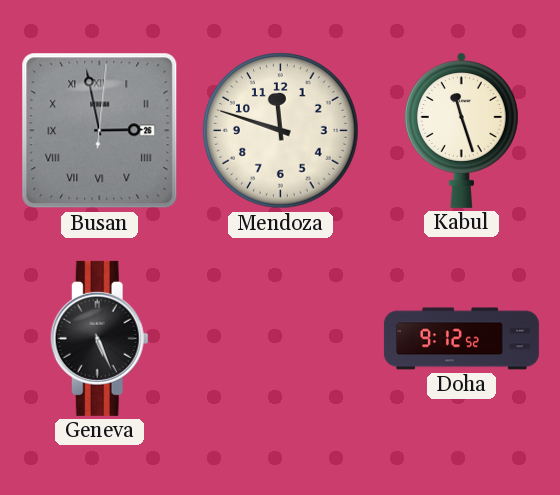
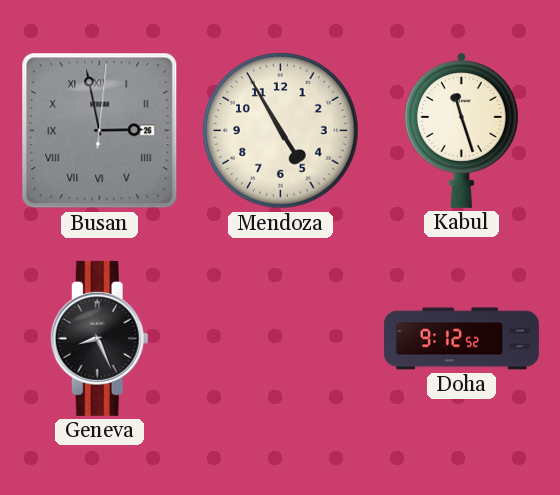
Mendoza: 11:48 -> 4:55
Geneva: 5:26 -> 8:26
